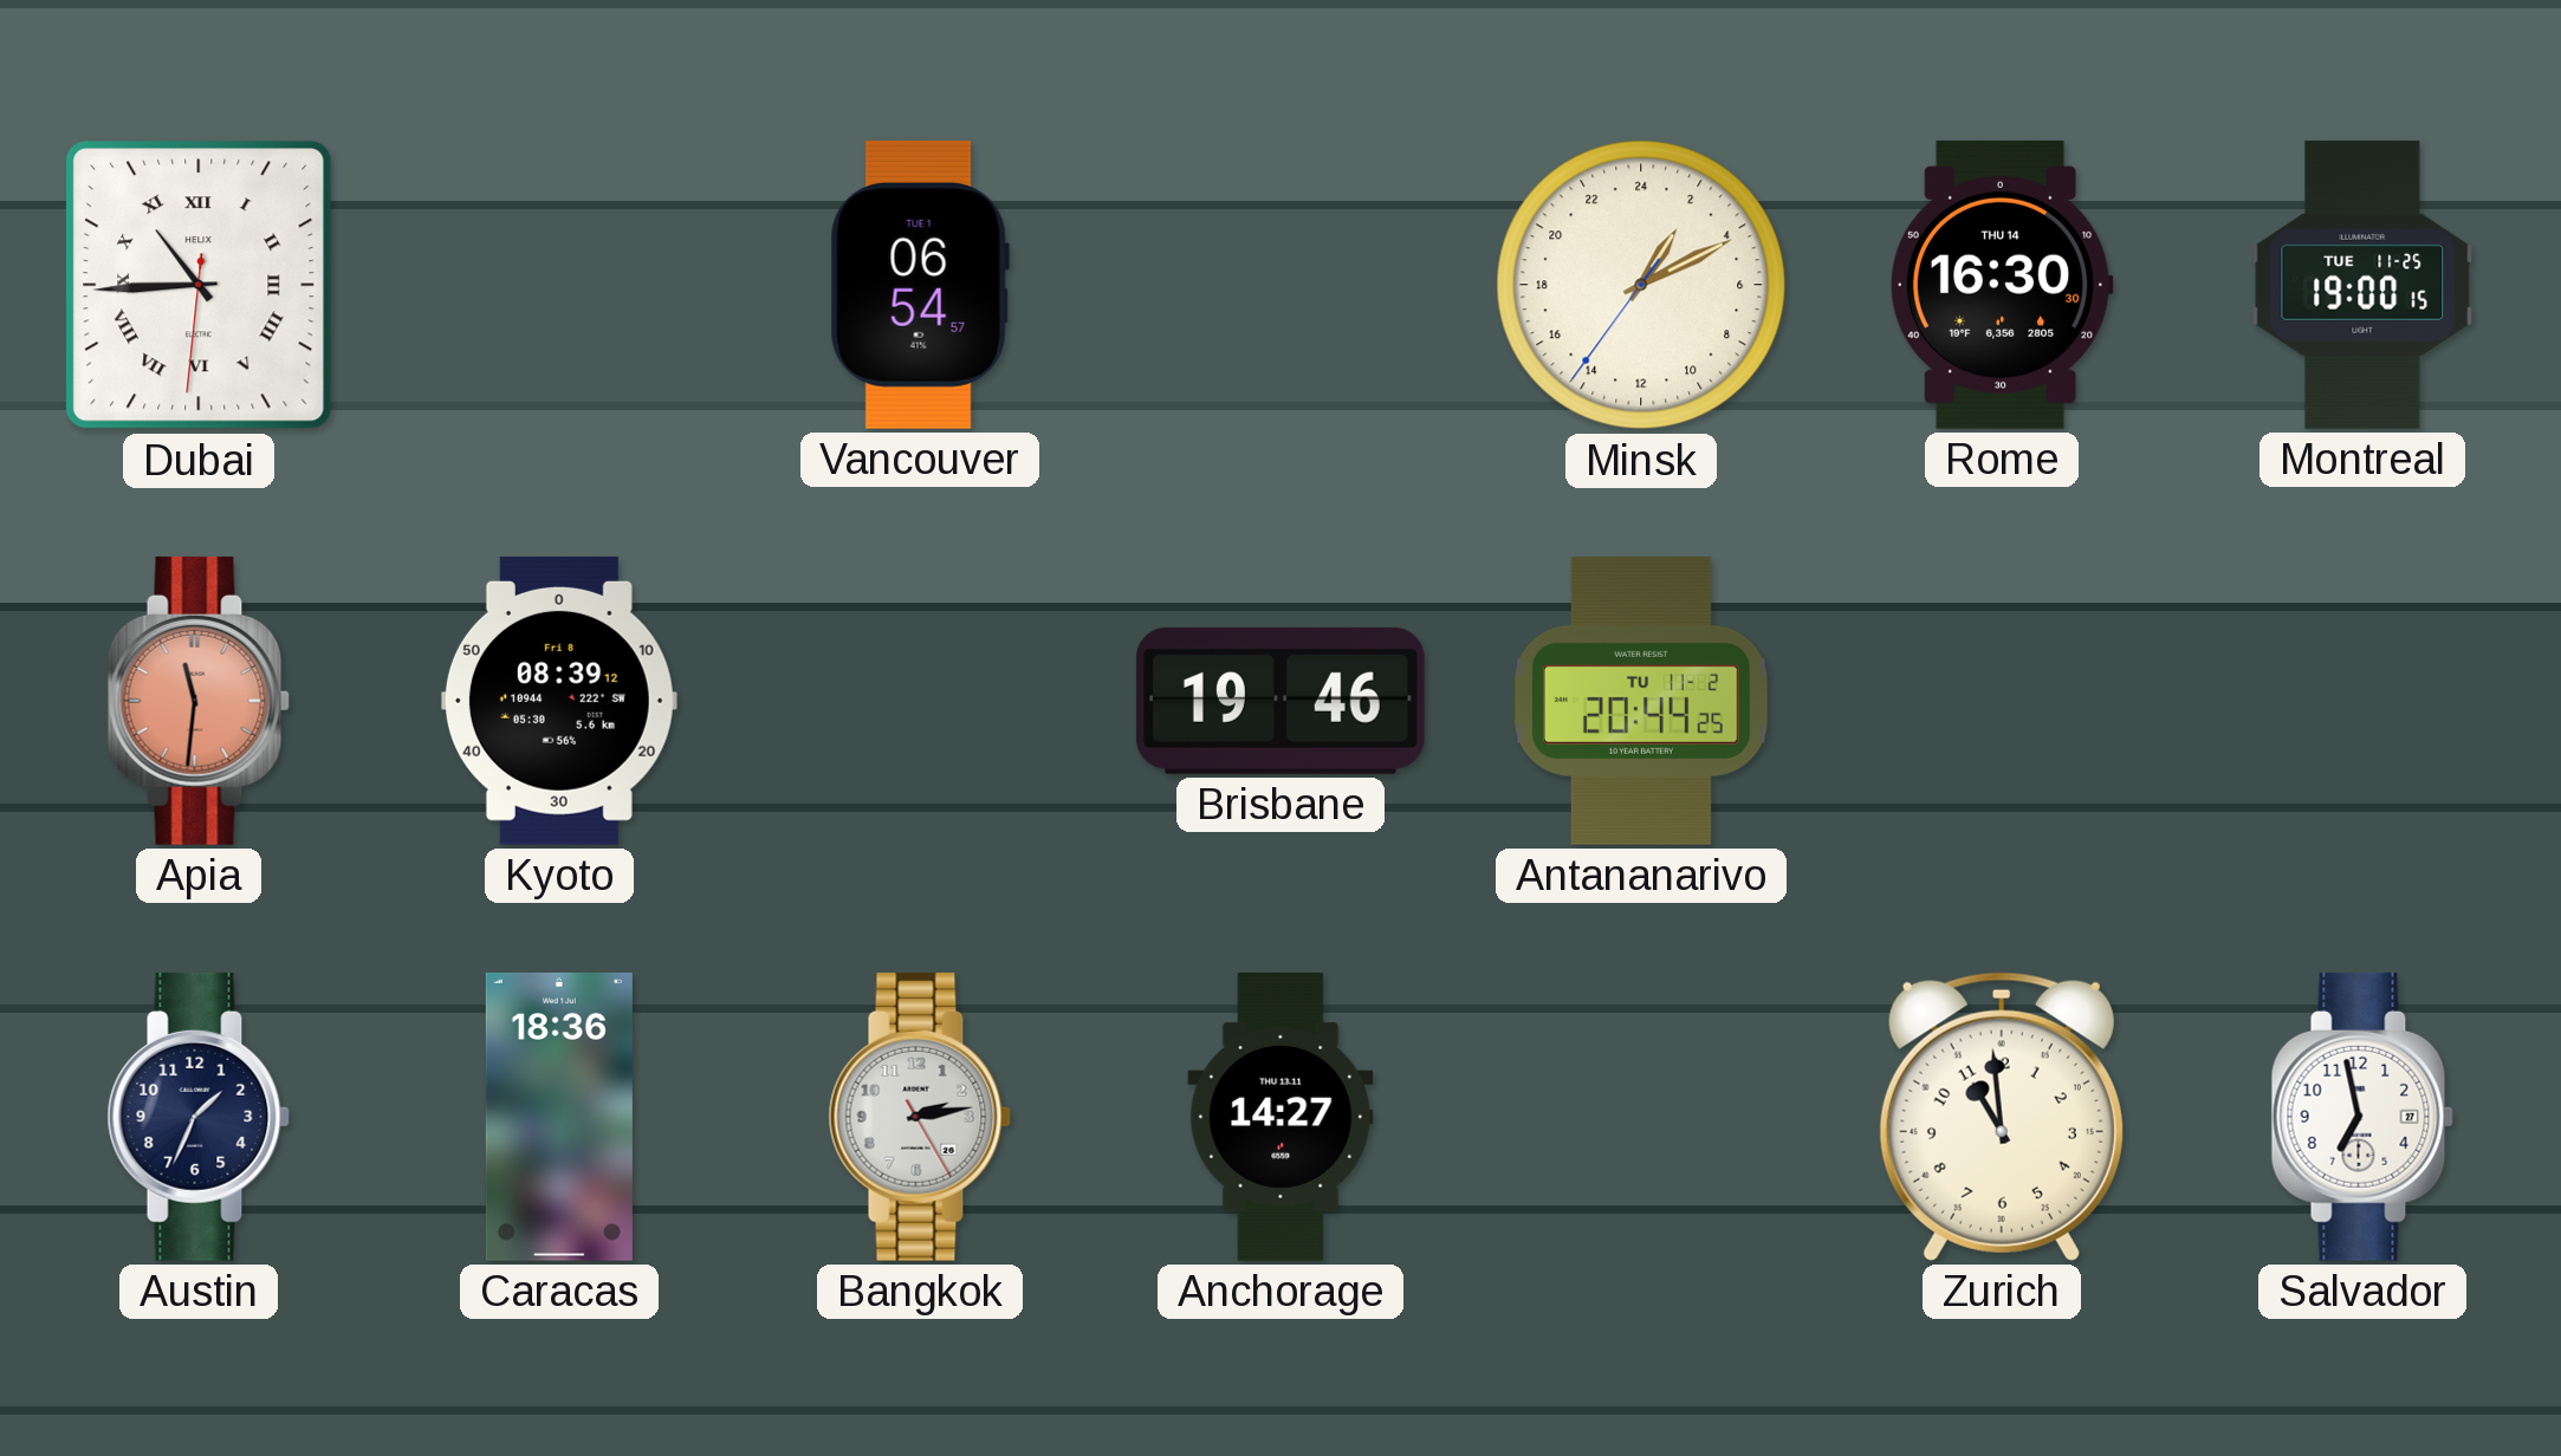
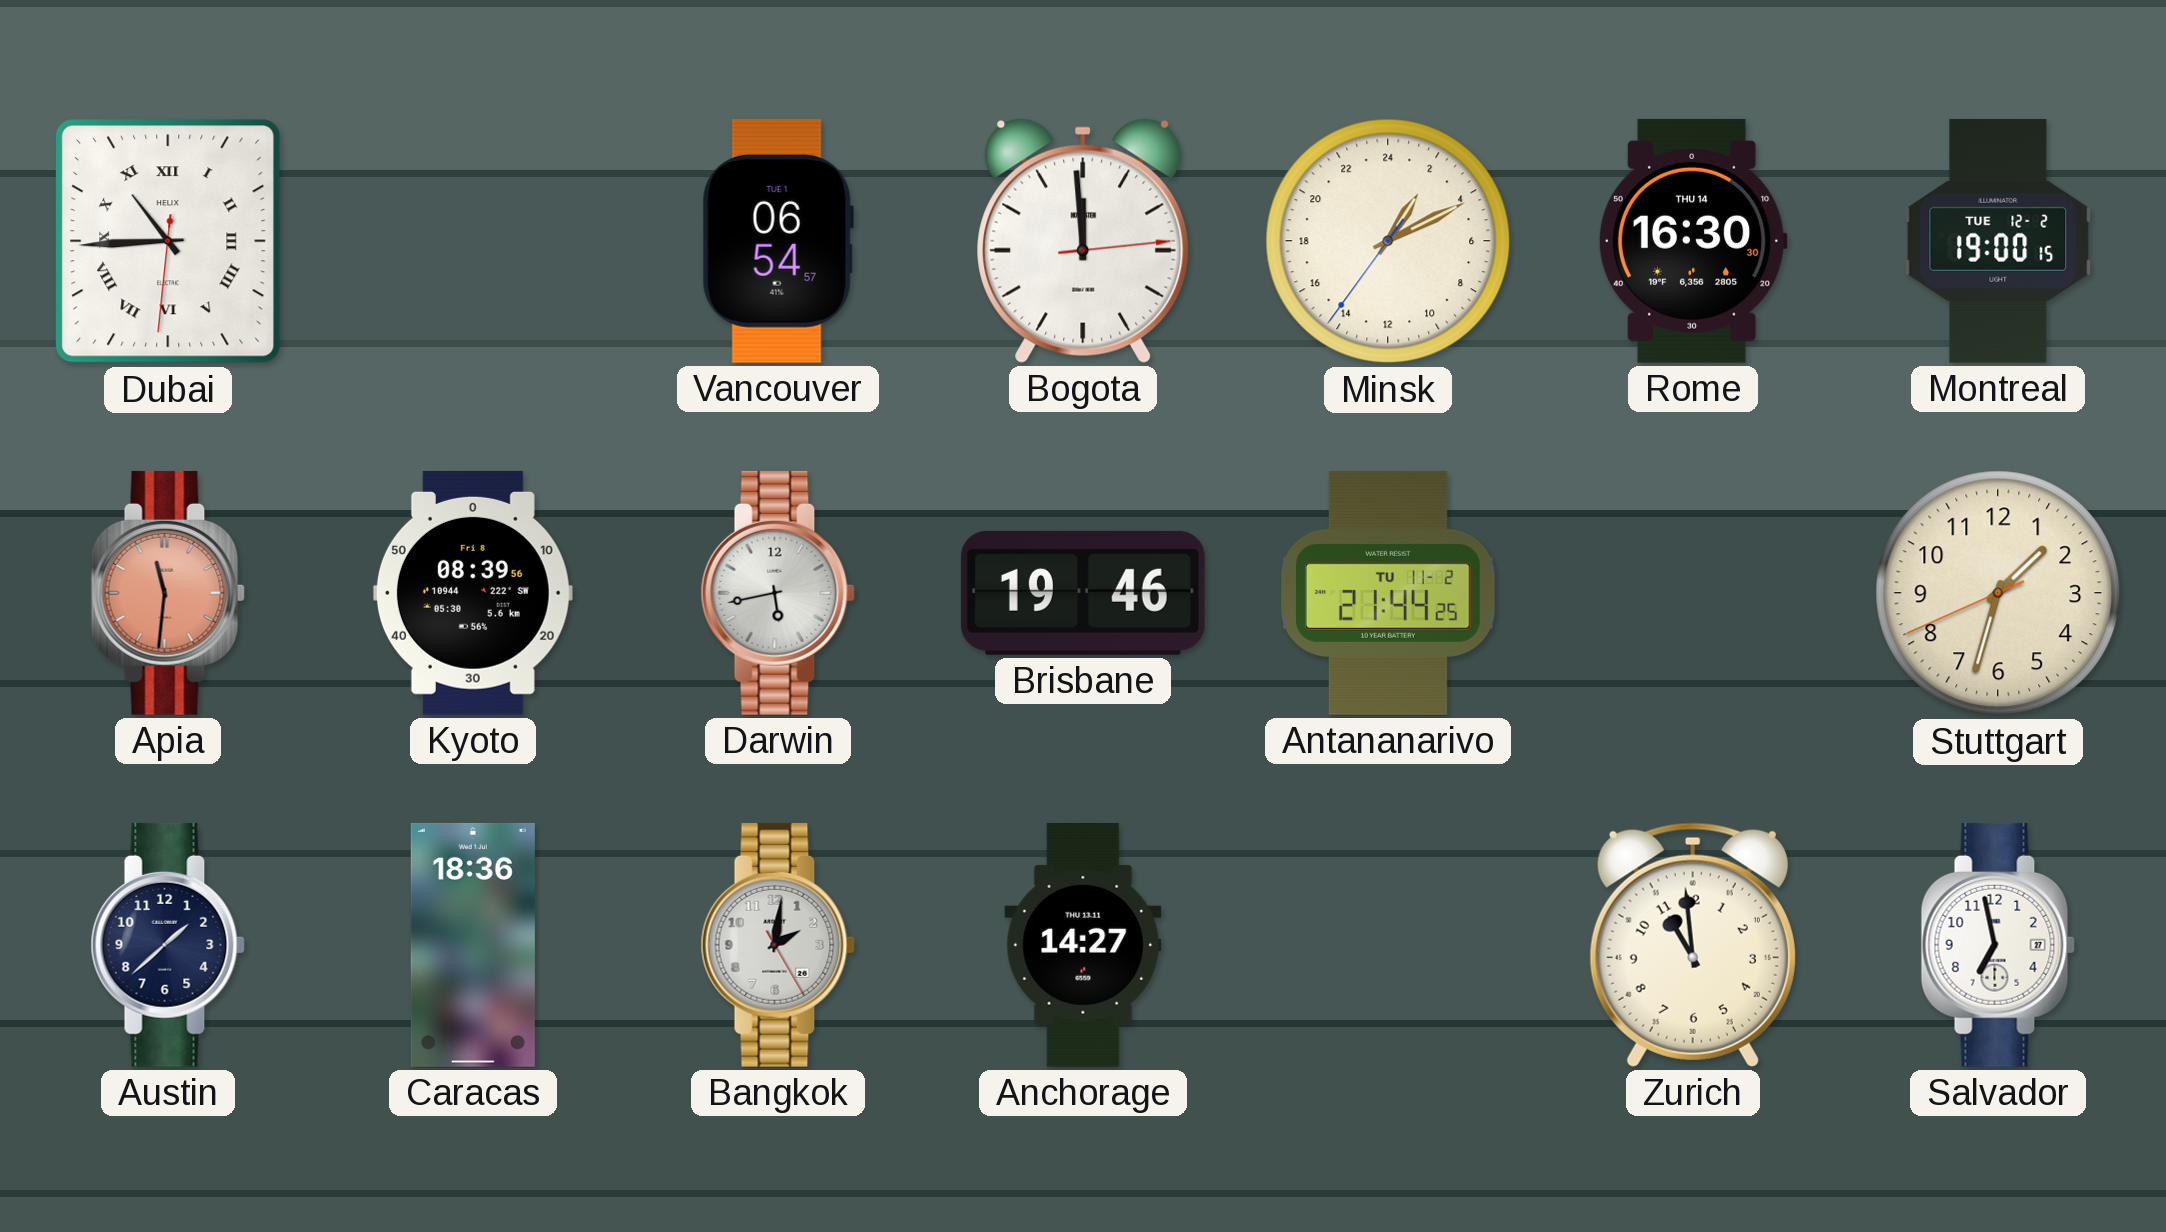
Bogota: none -> 11:59
Montreal date: TUE 11-25 -> TUE 12-2
Kyoto: 08:39:12 -> 08:39:56
Darwin: none -> 5:43
Antananarivo: 20:44 -> 21:44
Stuttgart: none -> 1:32
Austin: 1:34 -> 1:38
Bangkok: 2:13 -> 2:01
